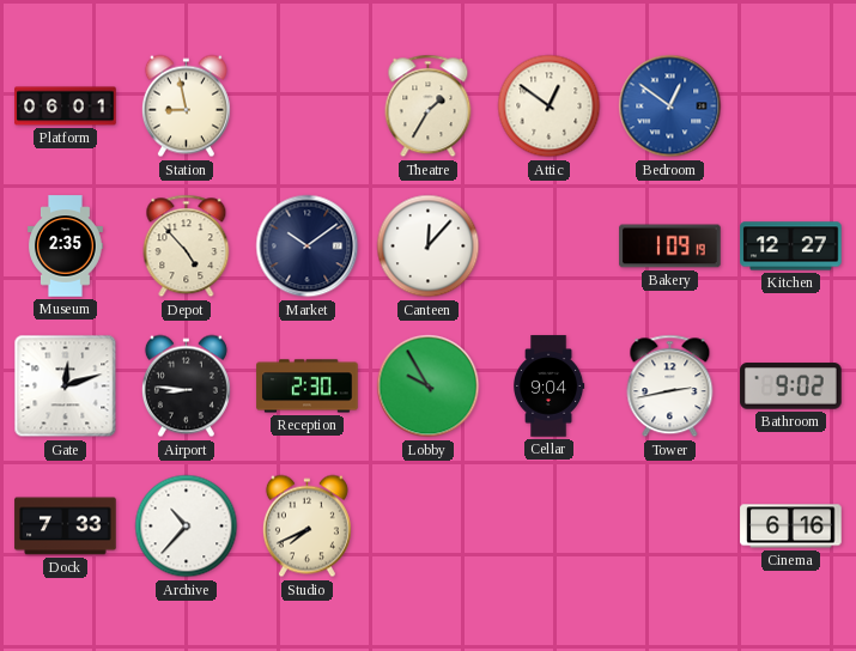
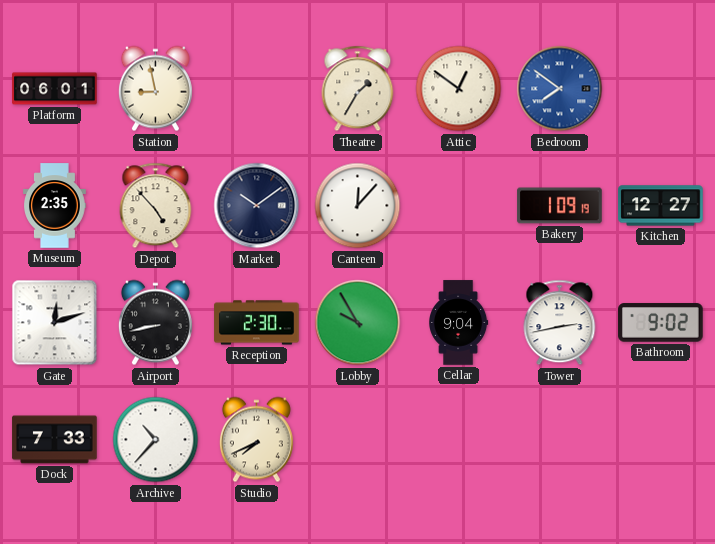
Bedroom: 12:51 -> 7:51
Airport: 8:46 -> 8:43
Cinema: 6:16 -> none
